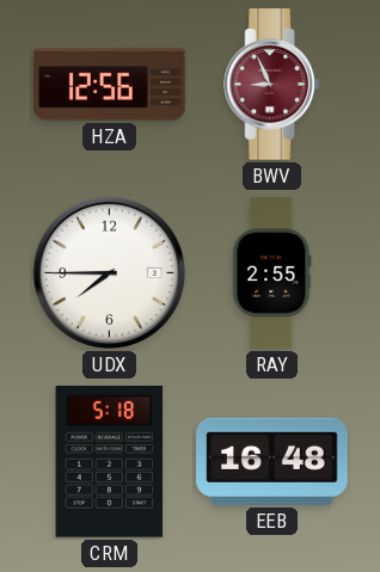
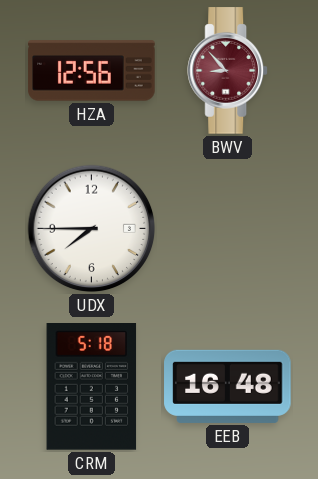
BWV: 8:56 -> 8:53
RAY: 2:55 -> none
